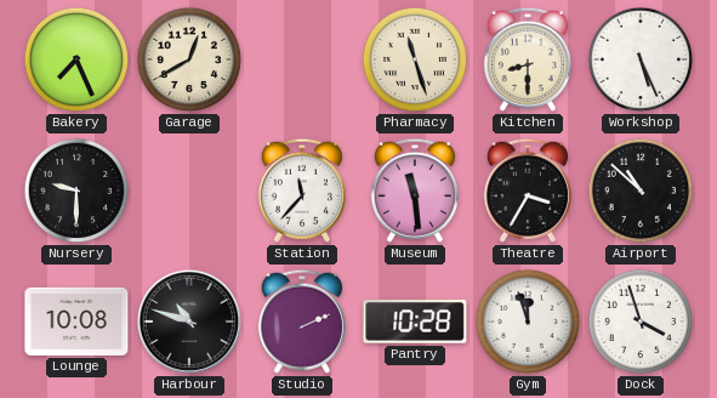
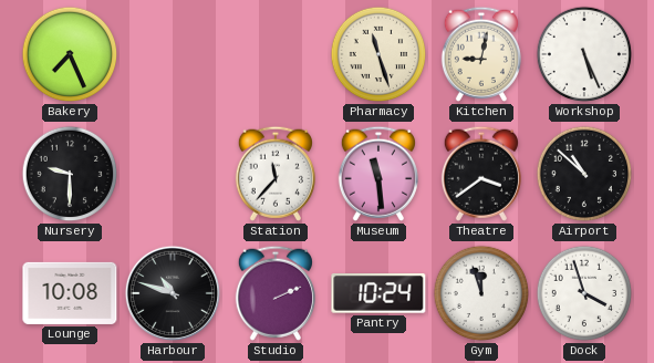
Garage: 12:40 -> none
Kitchen: 8:30 -> 9:02
Theatre: 3:35 -> 3:39
Pantry: 10:28 -> 10:24
